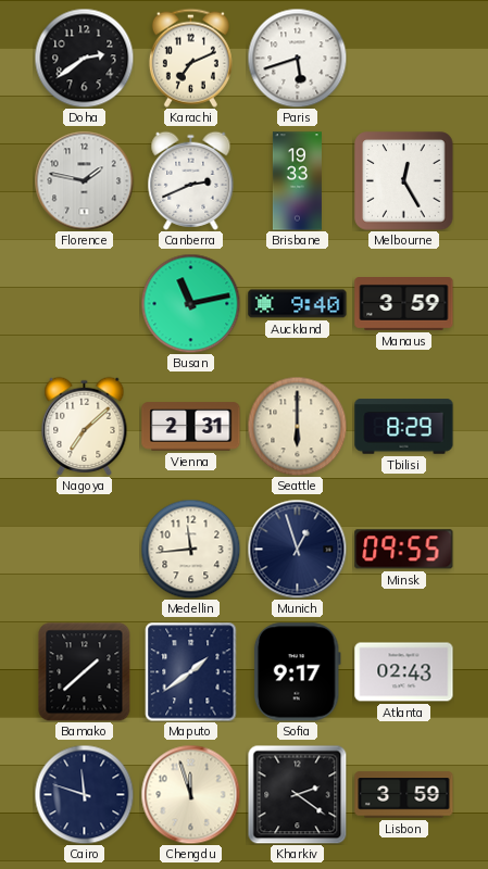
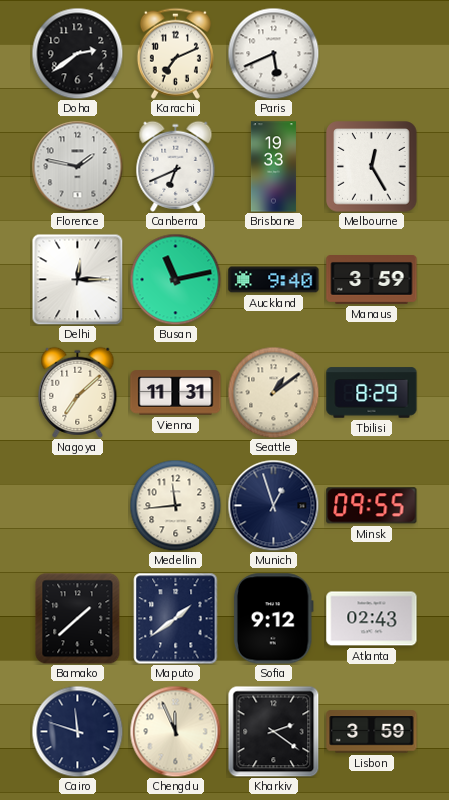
Paris: 5:42 -> 5:41
Canberra: 2:41 -> 6:41
Delhi: none -> 12:15
Vienna: 2:31 -> 11:31
Seattle: 6:00 -> 1:09
Sofia: 9:17 -> 9:12
Chengdu: 11:57 -> 11:56
